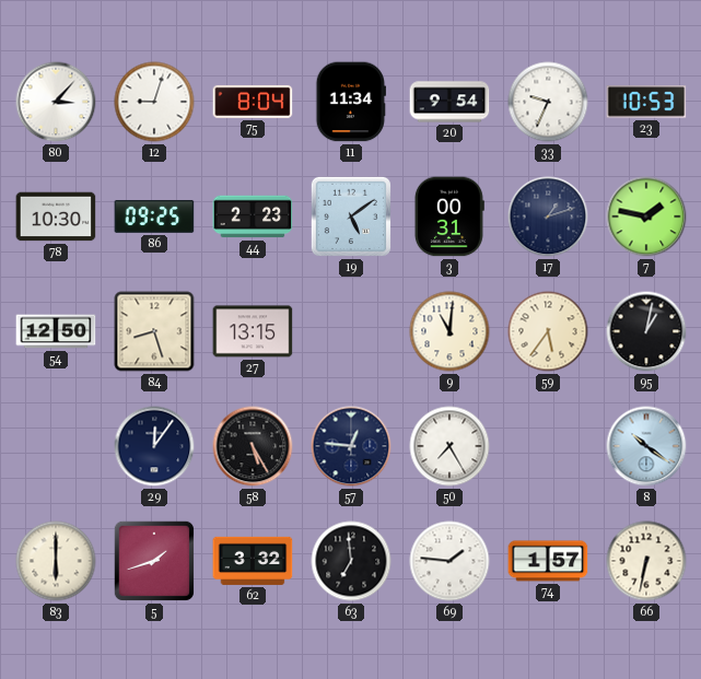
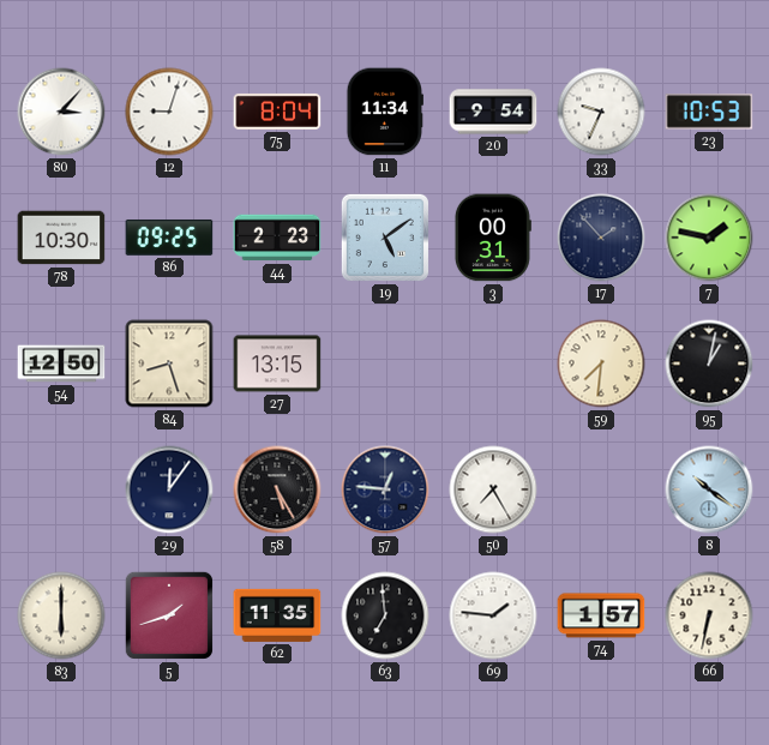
17: 1:12 -> 1:53
9: 11:01 -> none
59: 5:36 -> 7:31
62: 3:32 -> 11:35
